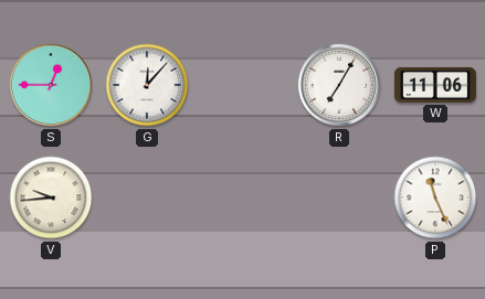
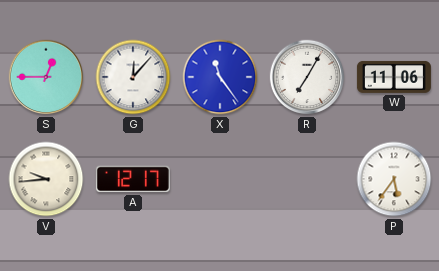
X: none -> 11:24
A: none -> 12:17
P: 11:26 -> 5:36
